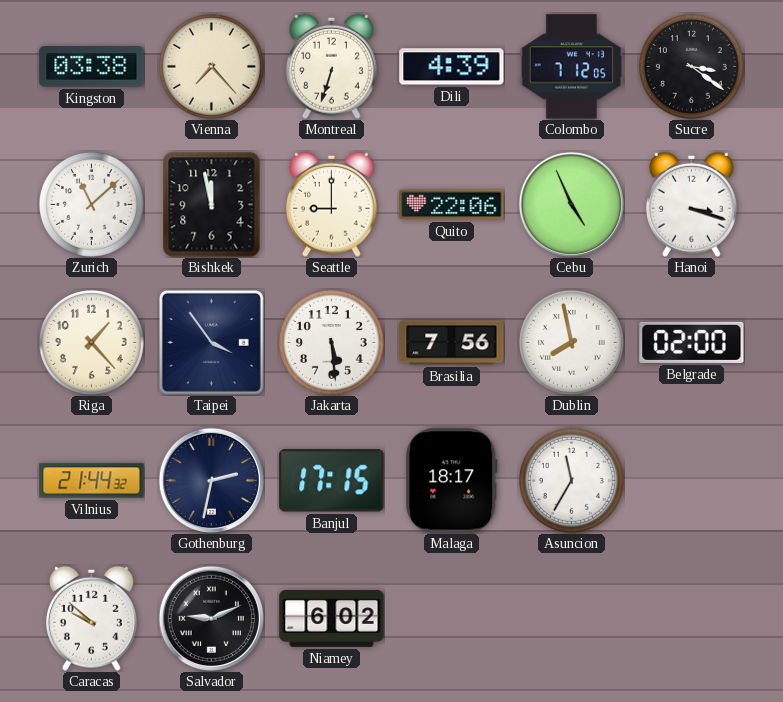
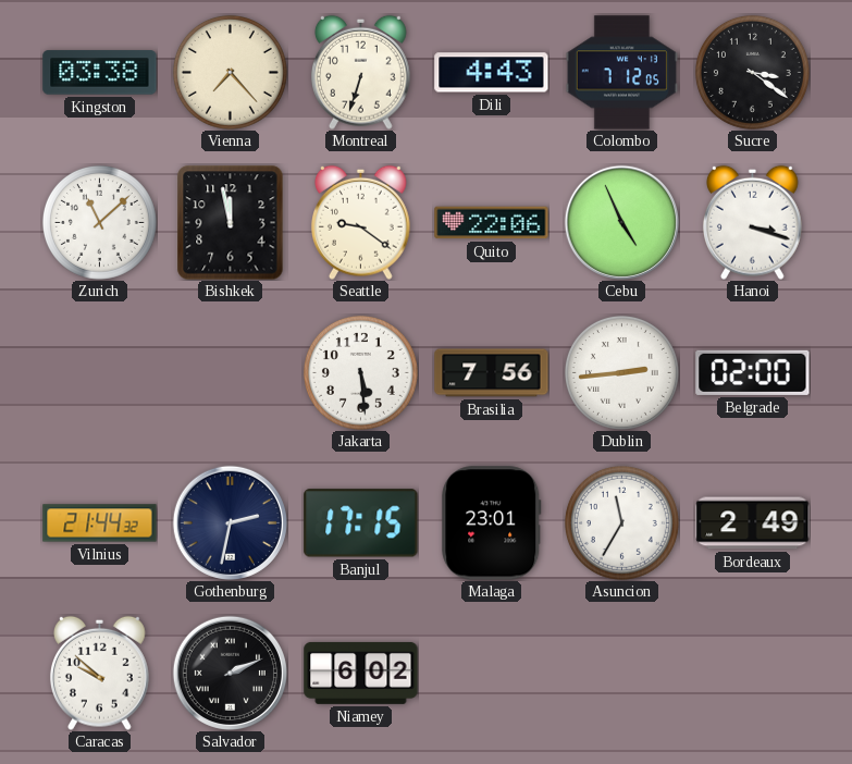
Dili: 4:39 -> 4:43
Seattle: 9:00 -> 9:21
Riga: 1:23 -> none
Taipei: 3:54 -> none
Dublin: 7:58 -> 2:44
Malaga: 18:17 -> 23:01
Bordeaux: none -> 2:49
Salvador: 9:11 -> 2:11
